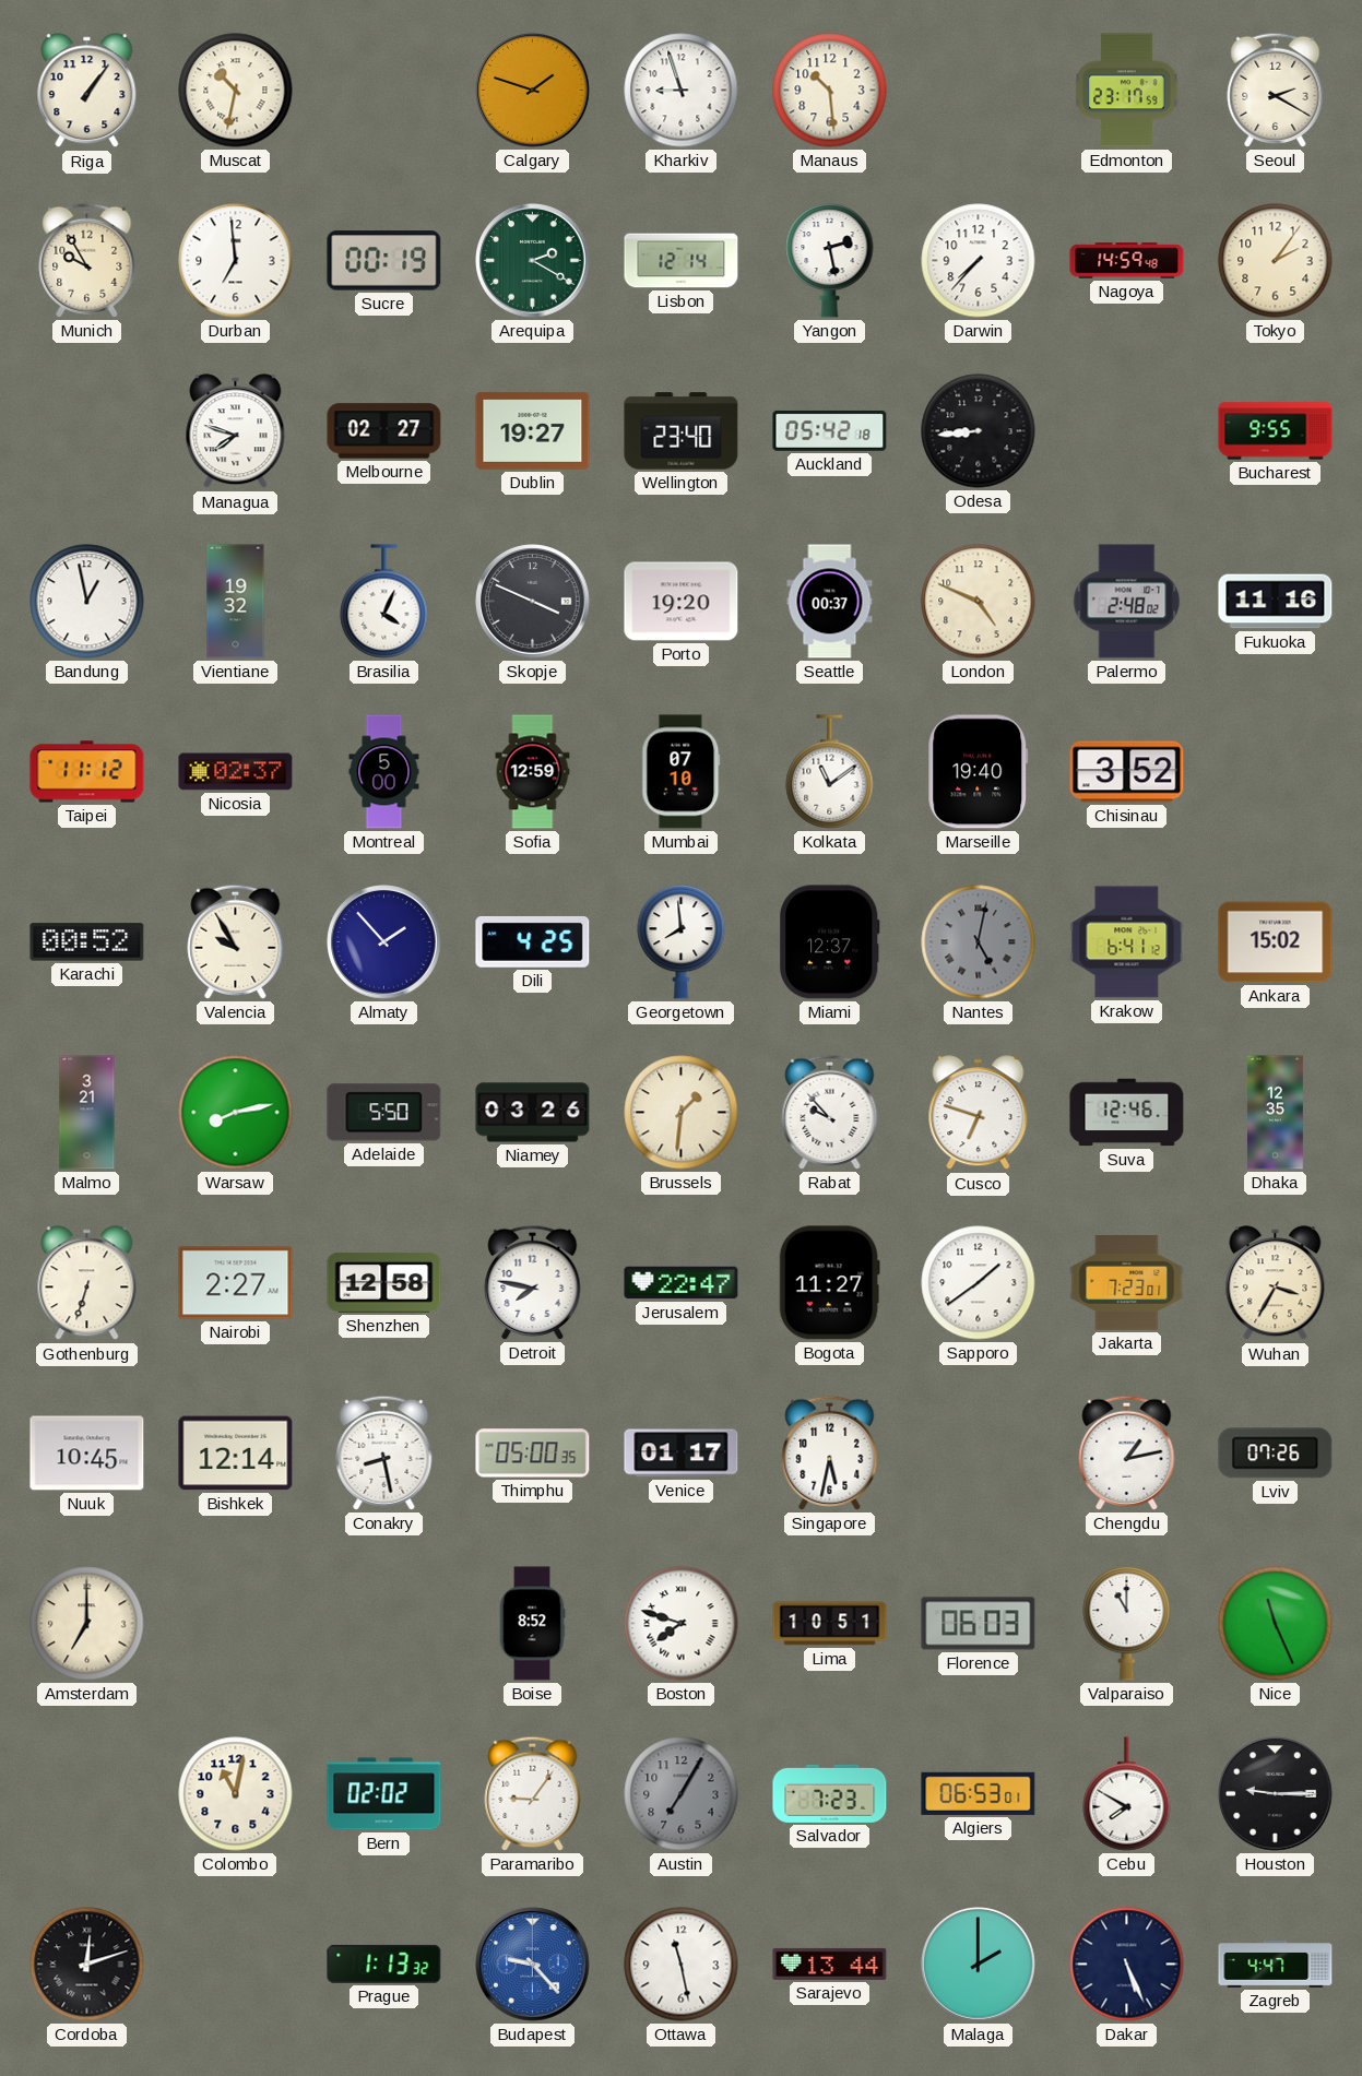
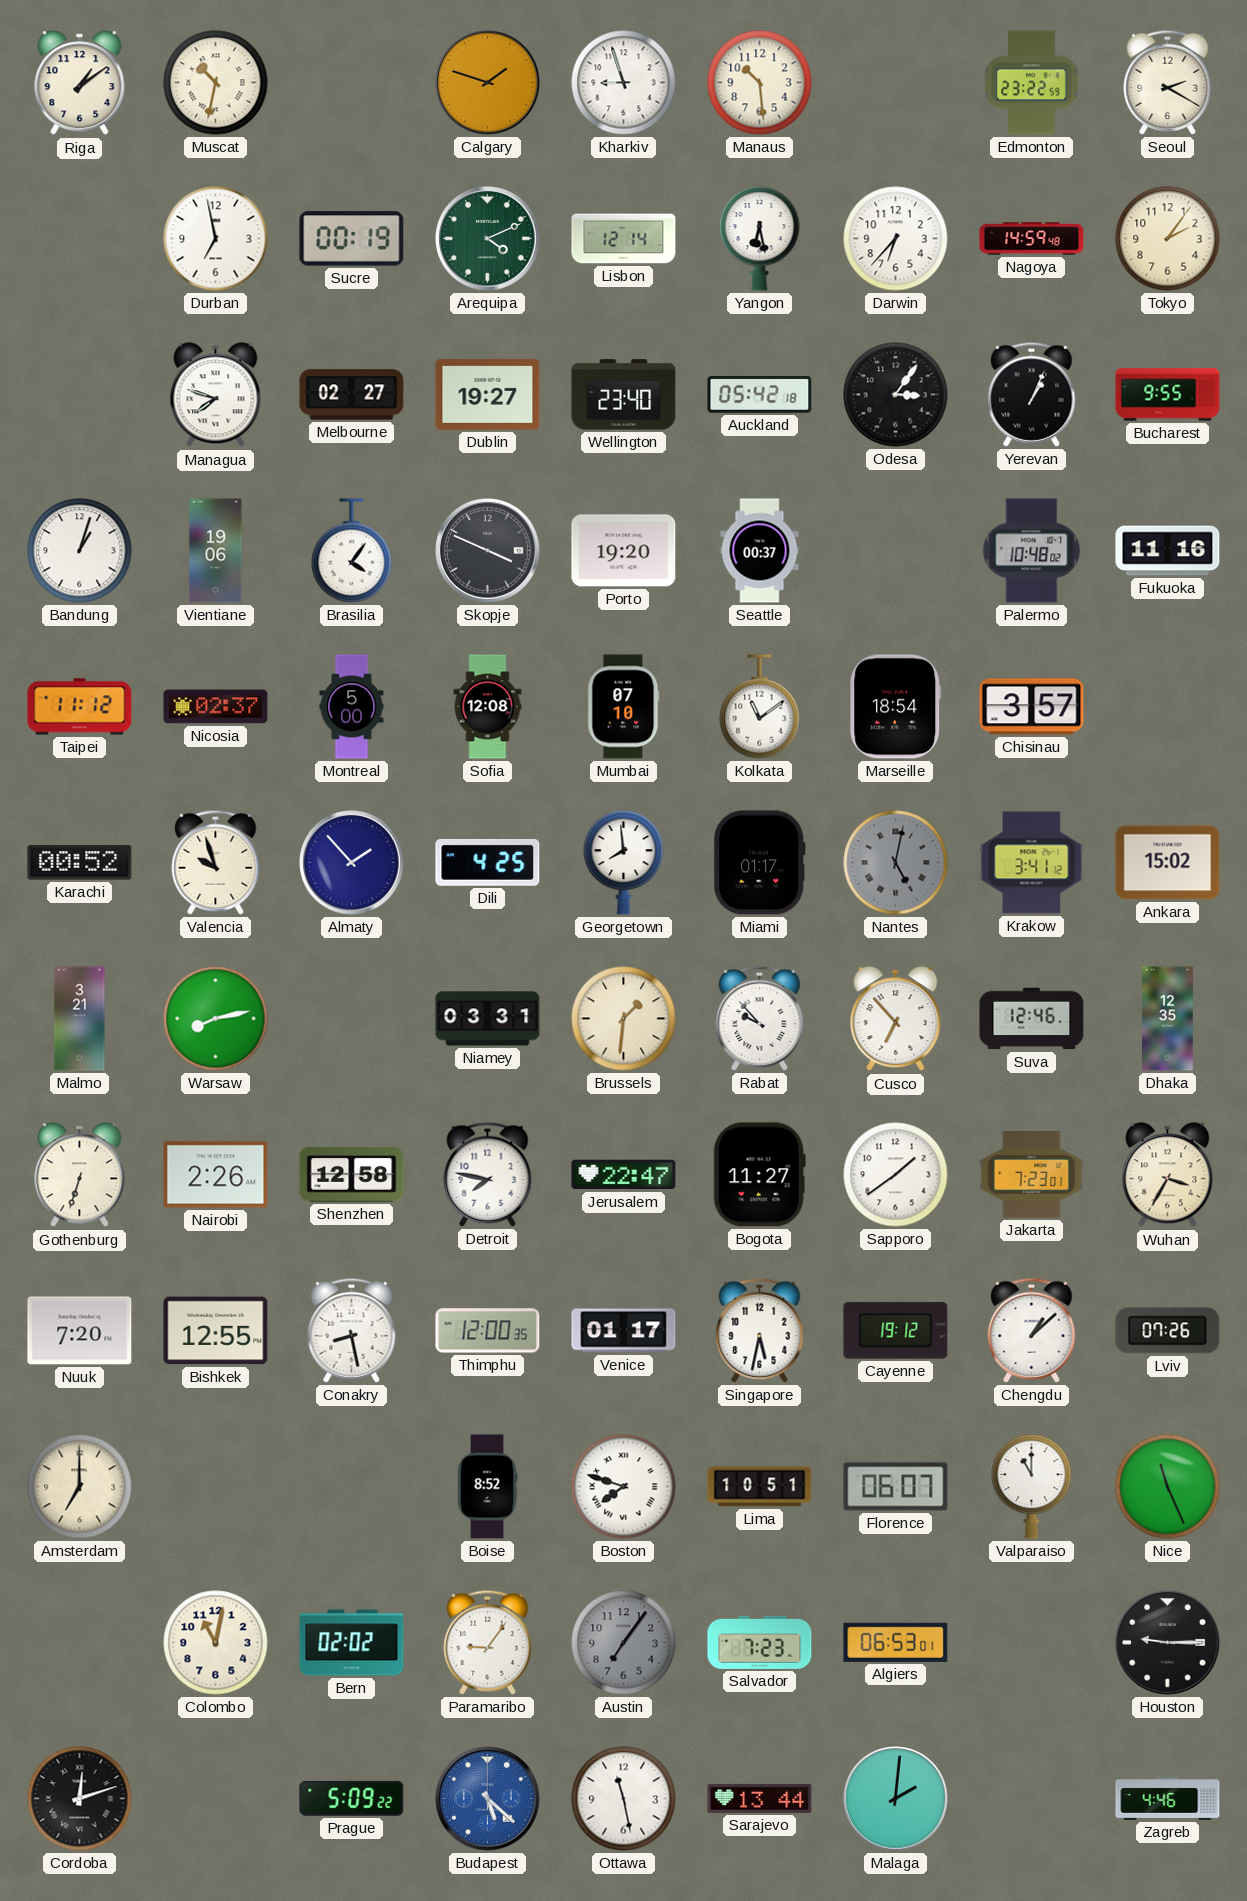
Riga: 1:06 -> 1:09
Edmonton: 23:17 -> 23:22
Munich: 9:55 -> none
Durban: 6:59 -> 6:58
Arequipa: 2:20 -> 4:11
Yangon: 2:28 -> 6:28
Darwin: 7:37 -> 6:37
Odesa: 8:44 -> 3:06
Yerevan: none -> 1:04
Bandung: 12:58 -> 1:03
Vientiane: 19:32 -> 19:06
Brasilia: 4:04 -> 4:06
London: 4:49 -> none
Palermo: 2:48 -> 10:48
Sofia: 12:59 -> 12:08
Marseille: 19:40 -> 18:54
Chisinau: 3:52 -> 3:57
Valencia: 9:55 -> 9:57
Miami: 12:37 -> 01:17
Krakow: 6:41 -> 3:41
Adelaide: 5:50 -> none
Niamey: 03:26 -> 03:31
Cusco: 6:48 -> 6:53
Nairobi: 2:27 -> 2:26
Nuuk: 10:45 -> 7:20
Bishkek: 12:14 -> 12:55
Thimphu: 05:00 -> 12:00
Cayenne: none -> 19:12
Chengdu: 1:13 -> 1:08
Florence: 06:03 -> 06:07
Austin: 7:05 -> 7:06
Cebu: 7:50 -> none
Prague: 1:13 -> 5:09
Budapest: 9:23 -> 5:22
Malaga: 2:00 -> 2:01
Dakar: 5:26 -> none
Zagreb: 4:47 -> 4:46
